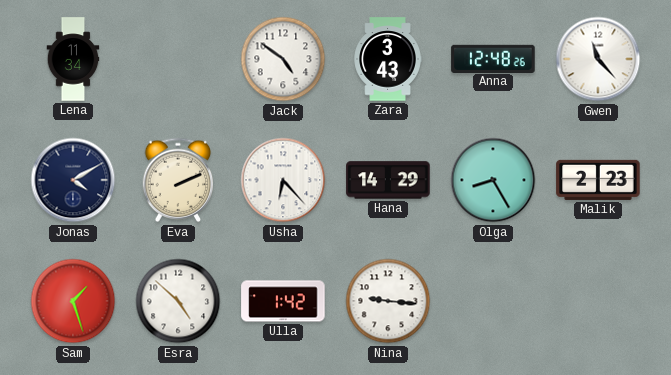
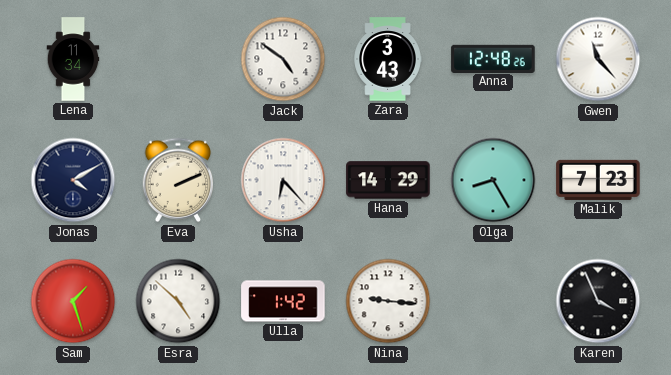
Malik: 2:23 -> 7:23
Karen: none -> 3:56
